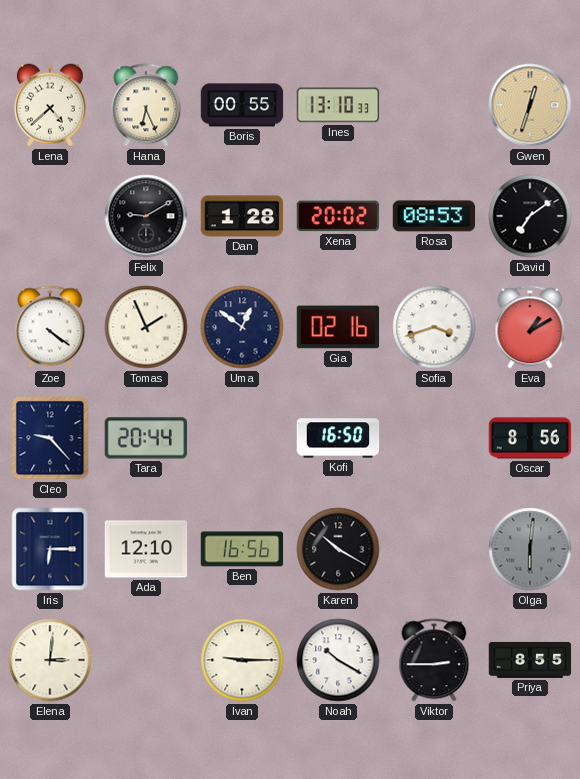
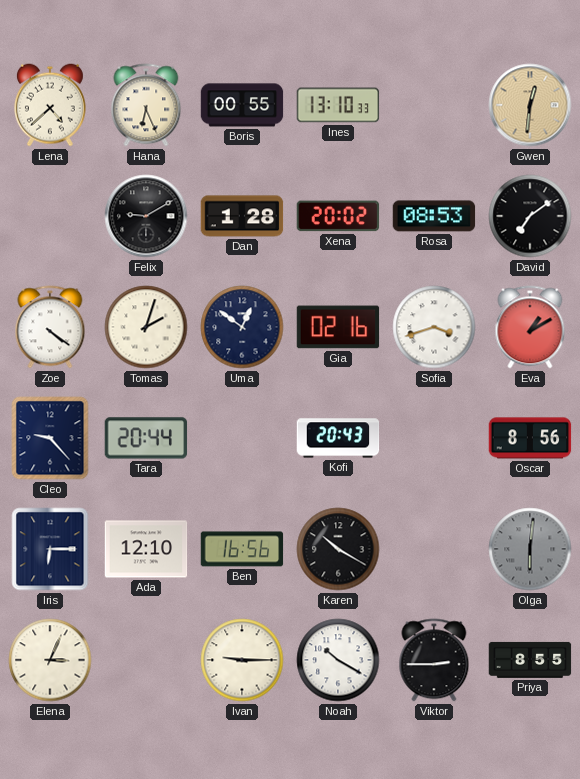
Gwen: 12:33 -> 12:31
Tomas: 1:56 -> 2:03
Kofi: 16:50 -> 20:43
Elena: 3:01 -> 3:04
